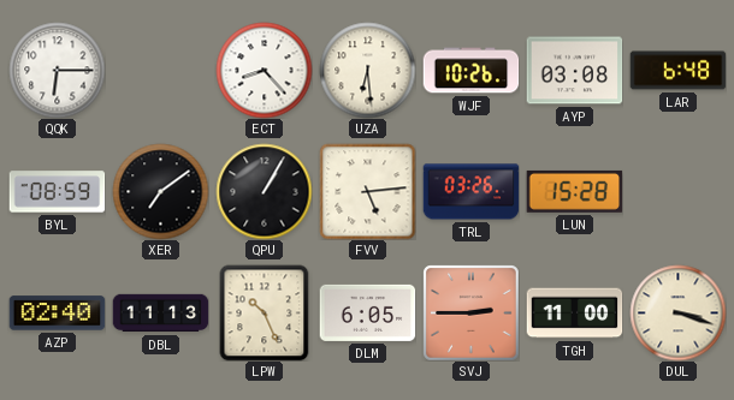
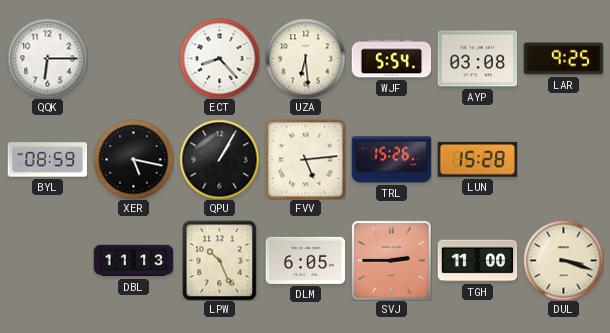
WJF: 10:26 -> 5:54
LAR: 6:48 -> 9:25
XER: 7:09 -> 5:17
TRL: 03:26 -> 15:26
AZP: 02:40 -> none
